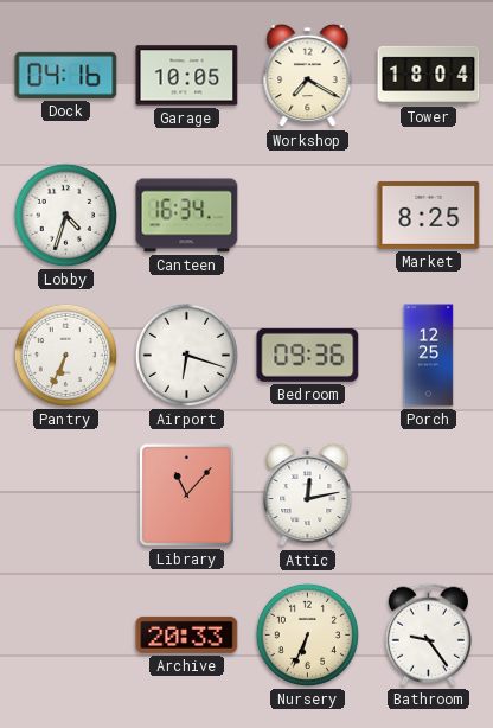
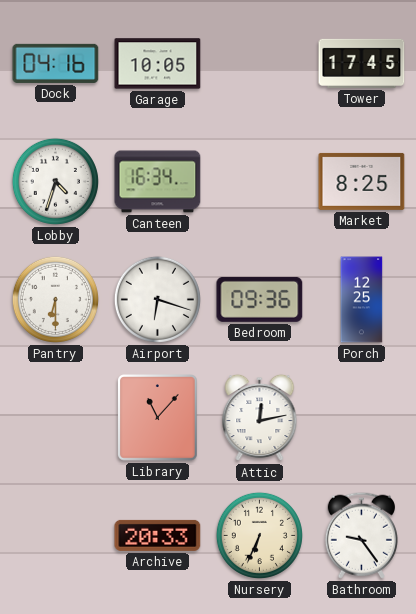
Workshop: 7:20 -> none
Tower: 18:04 -> 17:45
Pantry: 6:34 -> 6:30
